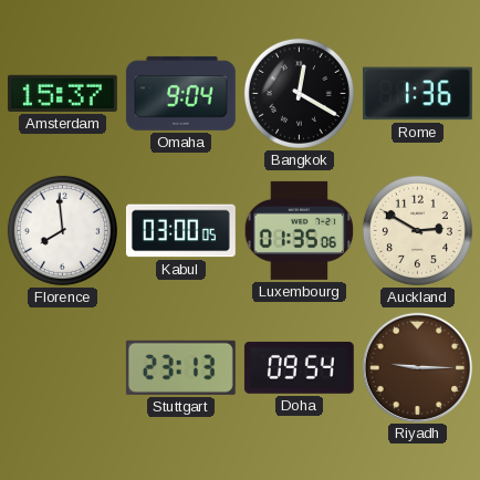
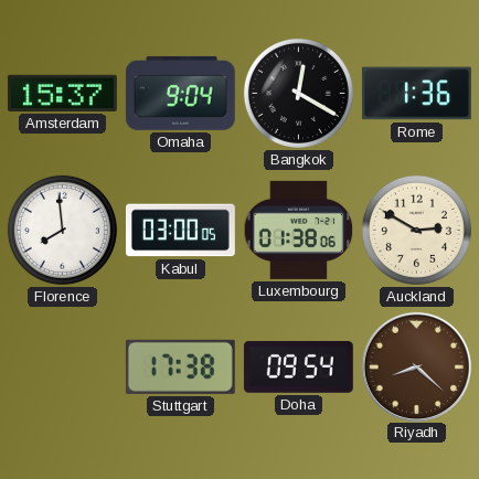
Luxembourg: 01:35 -> 01:38
Stuttgart: 23:13 -> 17:38
Riyadh: 9:15 -> 8:22
